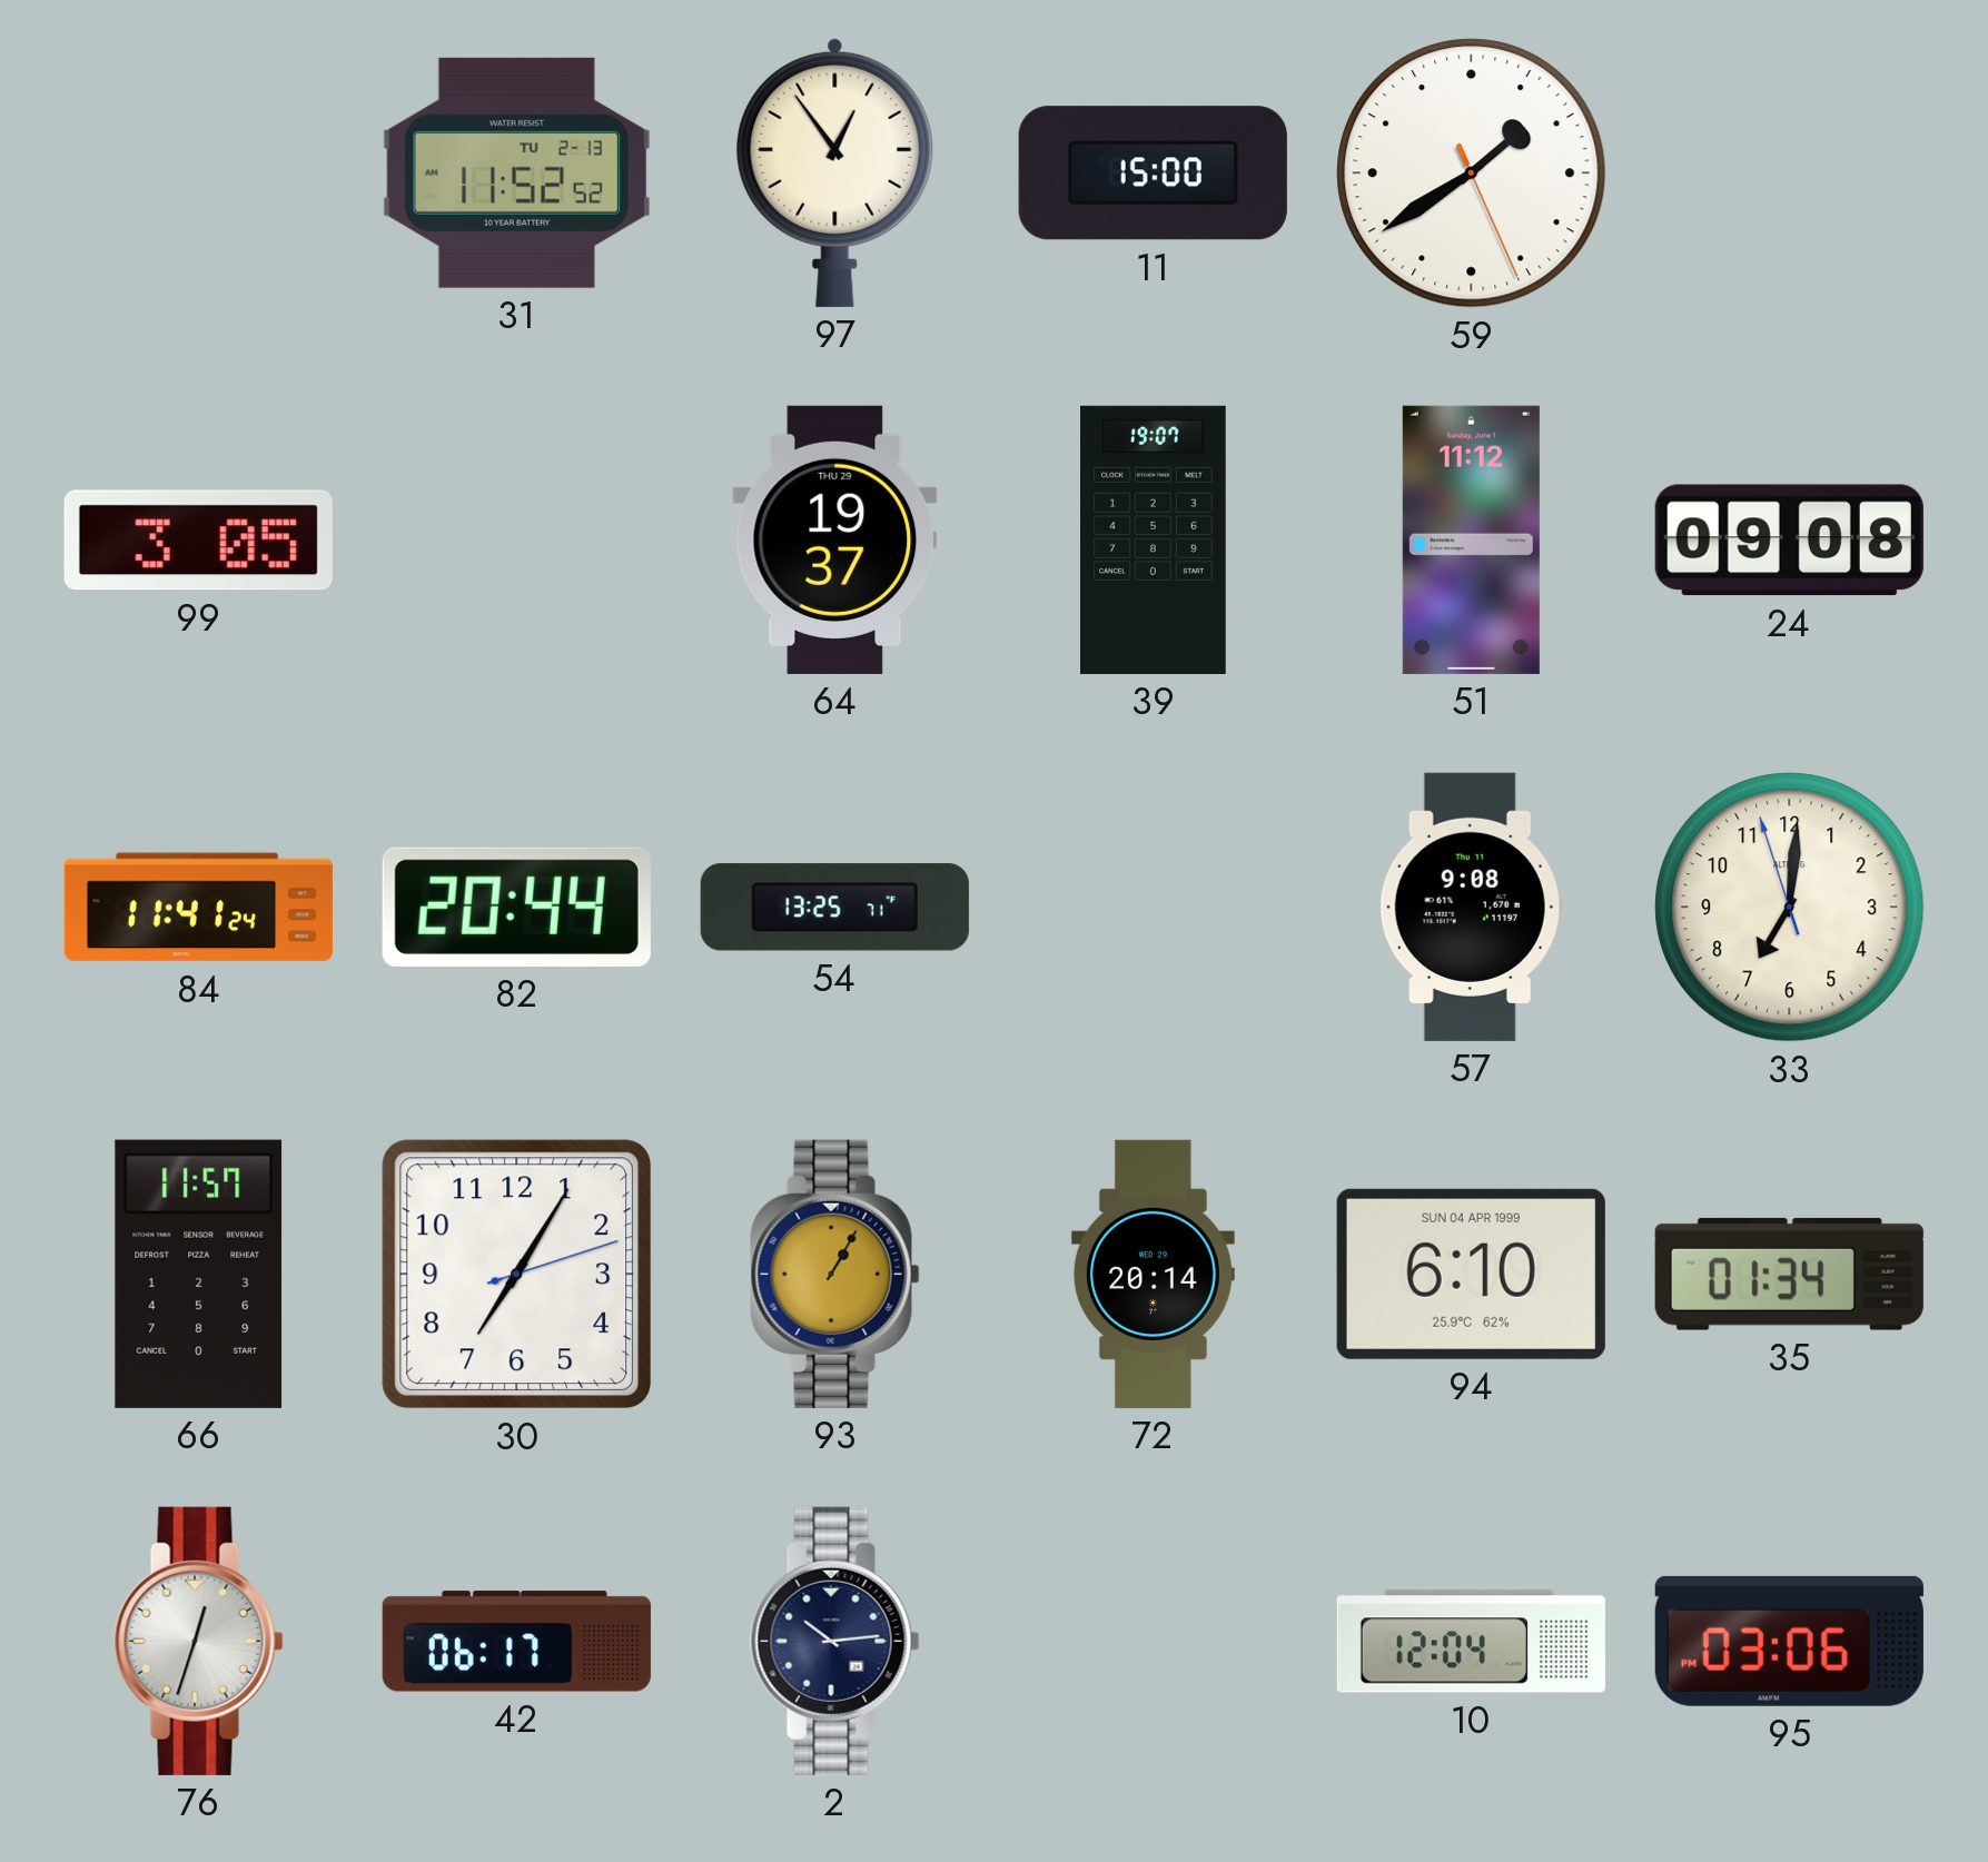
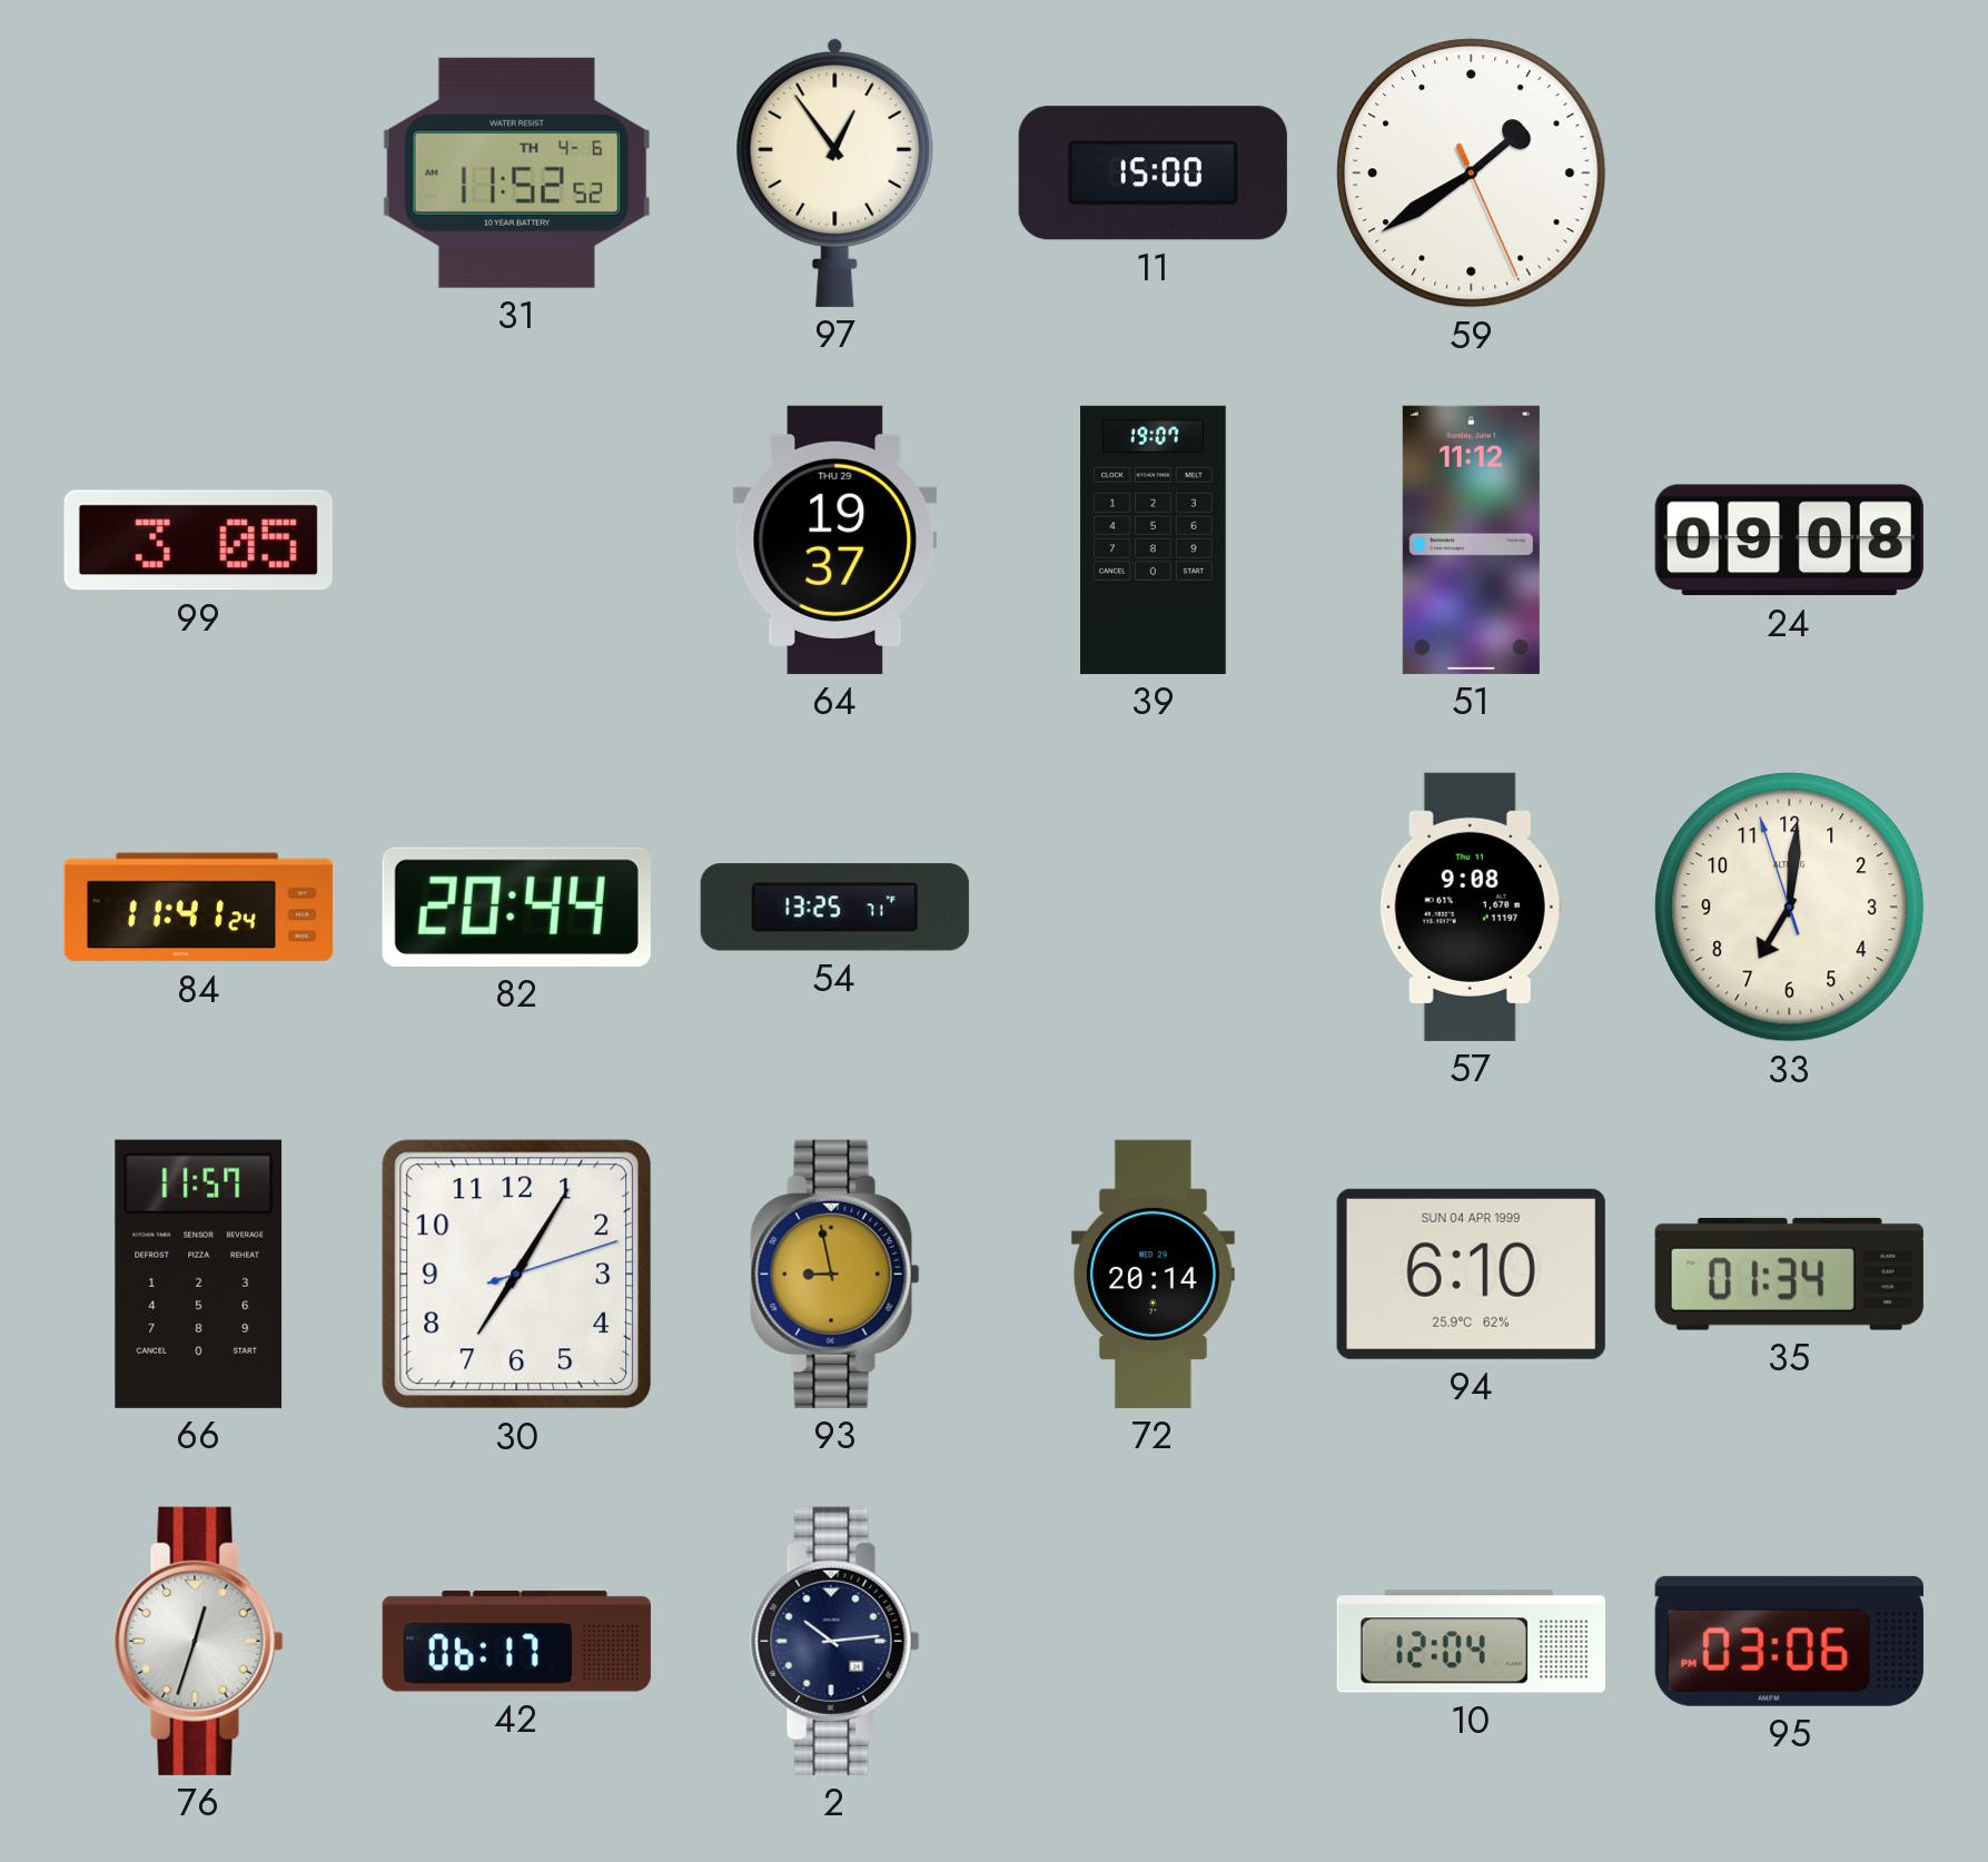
31 date: TU 2-13 -> TH 4-6
93: 1:05 -> 8:58
